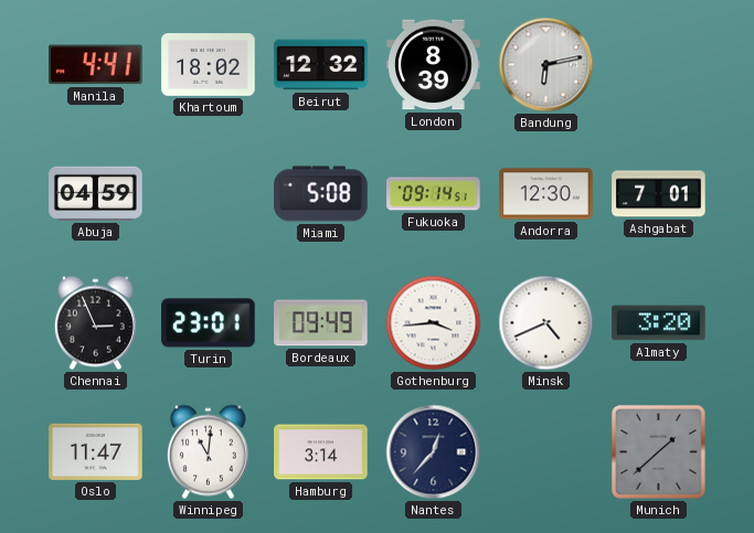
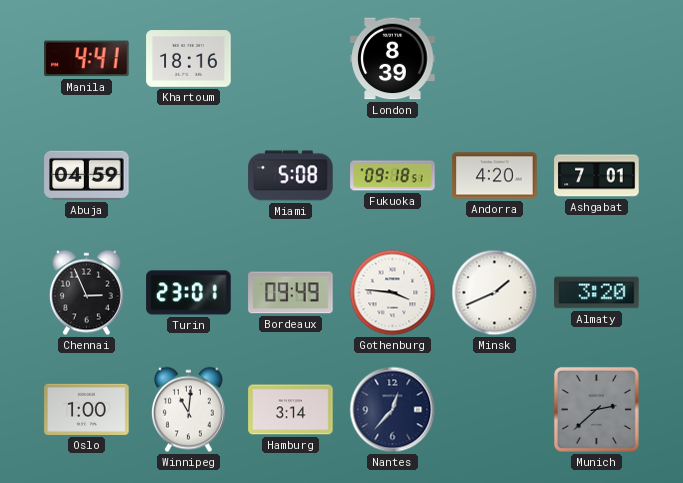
Khartoum: 18:02 -> 18:16
Beirut: 12:32 -> none
Bandung: 6:13 -> none
Fukuoka: 09:14 -> 09:18
Andorra: 12:30 -> 4:20
Gothenburg: 3:44 -> 3:46
Minsk: 4:41 -> 1:41
Oslo: 11:47 -> 1:00
Munich: 1:38 -> 2:38
